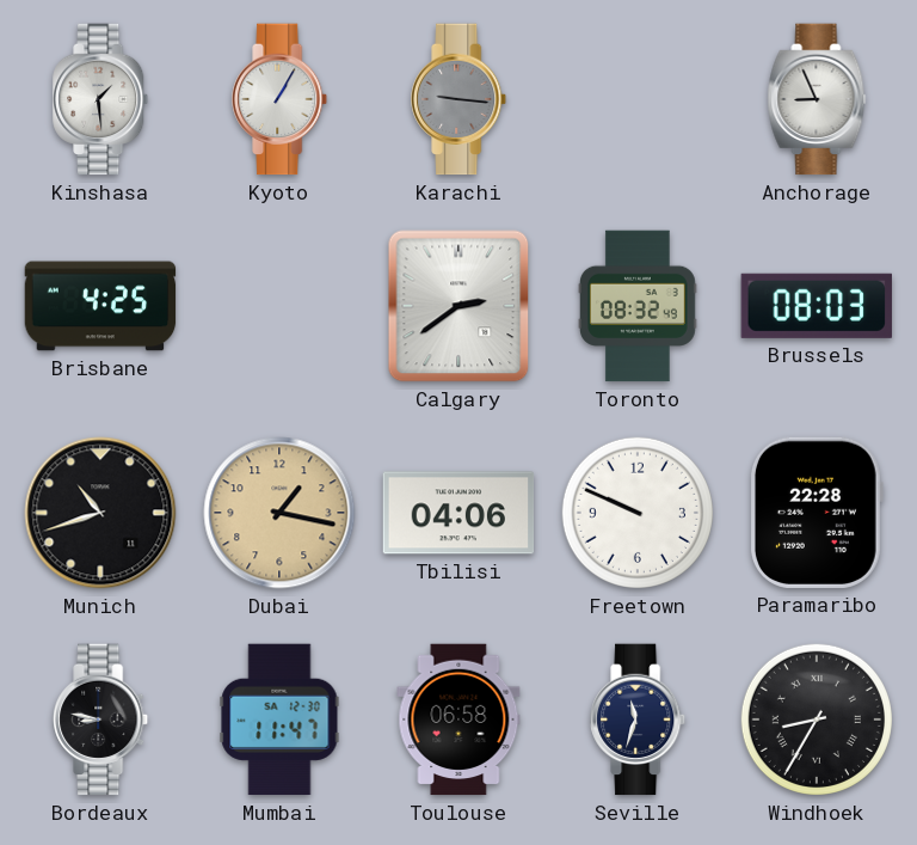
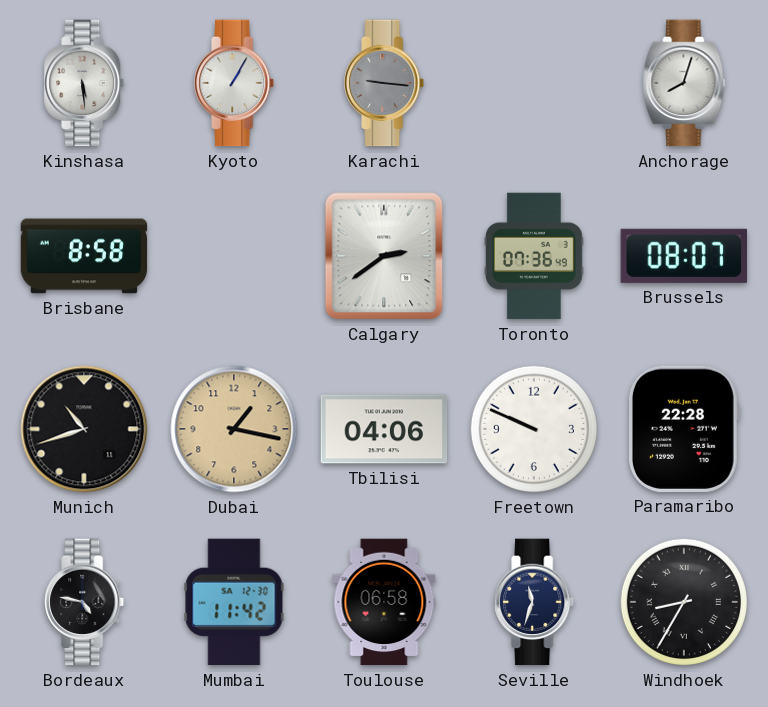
Kinshasa: 1:29 -> 5:29
Anchorage: 8:56 -> 8:03
Brisbane: 4:25 -> 8:58
Toronto: 08:32 -> 07:36
Brussels: 08:03 -> 08:07
Bordeaux: 8:47 -> 4:47
Mumbai: 11:47 -> 11:42
